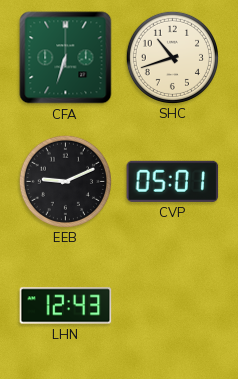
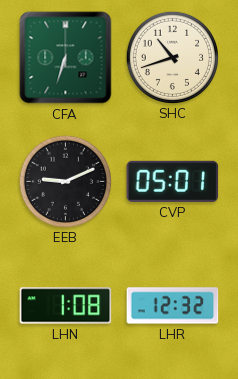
LHN: 12:43 -> 1:08
LHR: none -> 12:32
